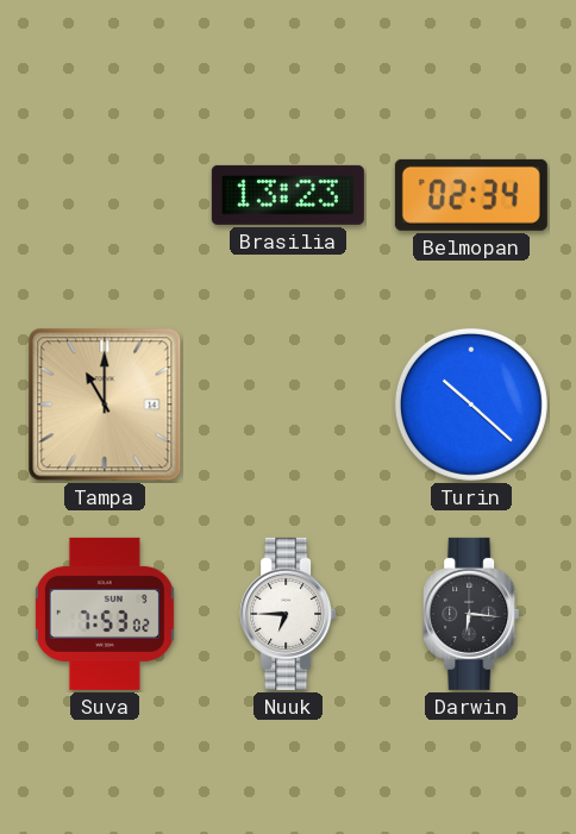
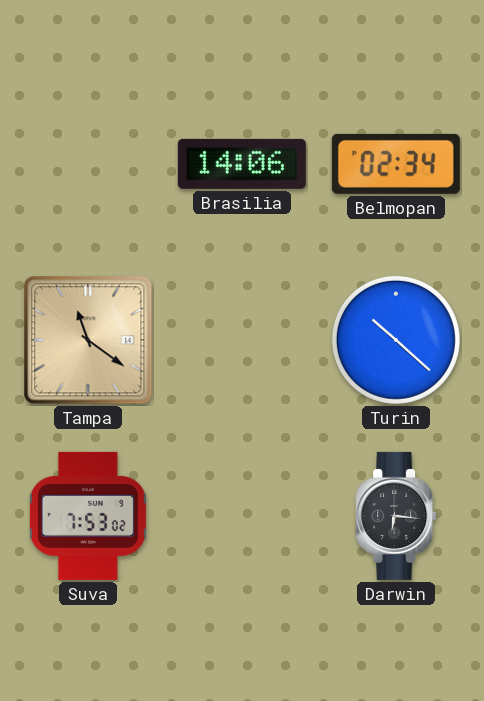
Brasilia: 13:23 -> 14:06
Tampa: 11:00 -> 11:21
Nuuk: 6:45 -> none
